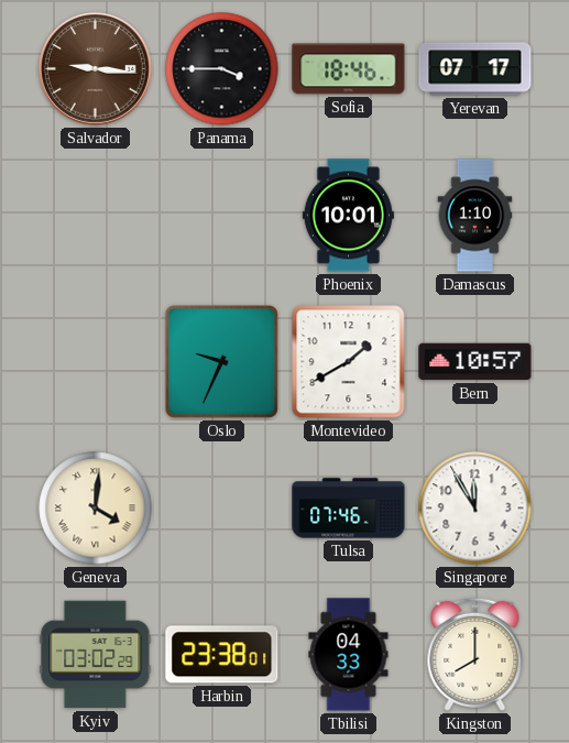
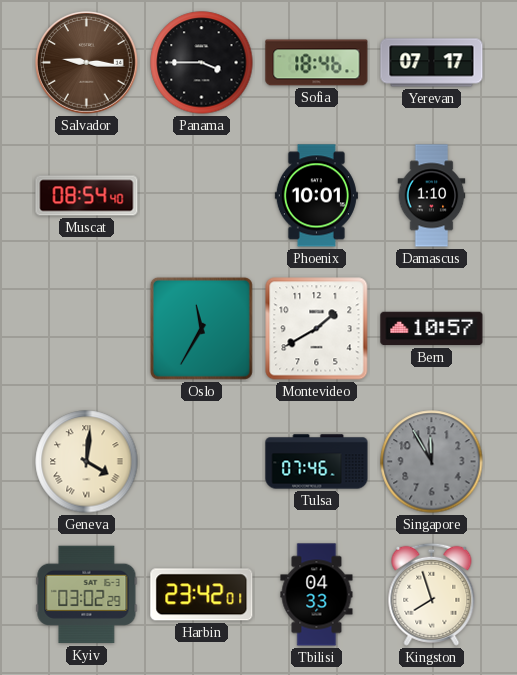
Muscat: none -> 08:54
Oslo: 9:34 -> 11:35
Singapore dial: white -> grey
Harbin: 23:38 -> 23:42
Kingston: 8:00 -> 7:57
